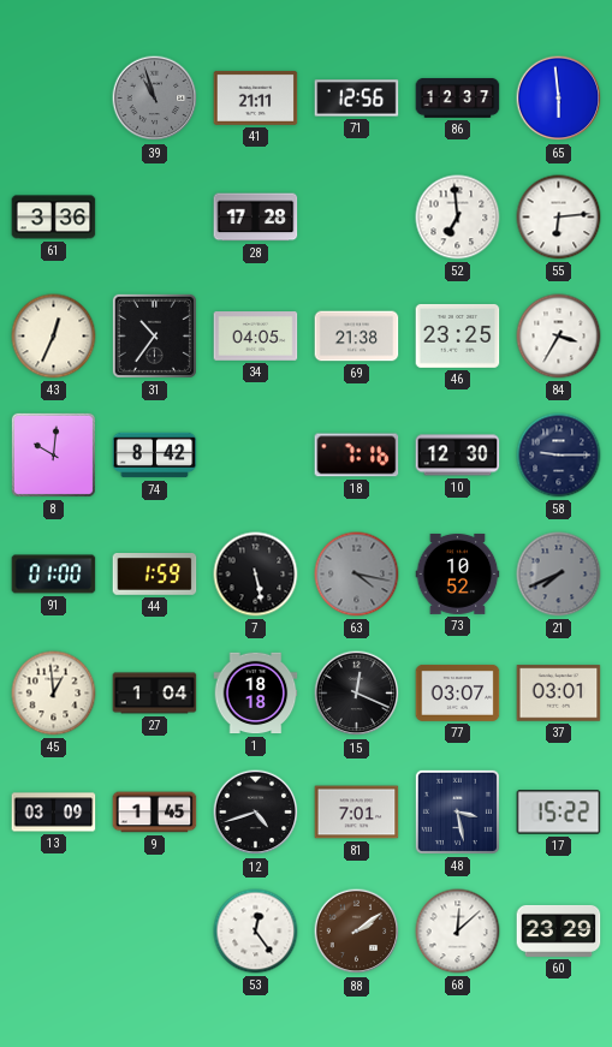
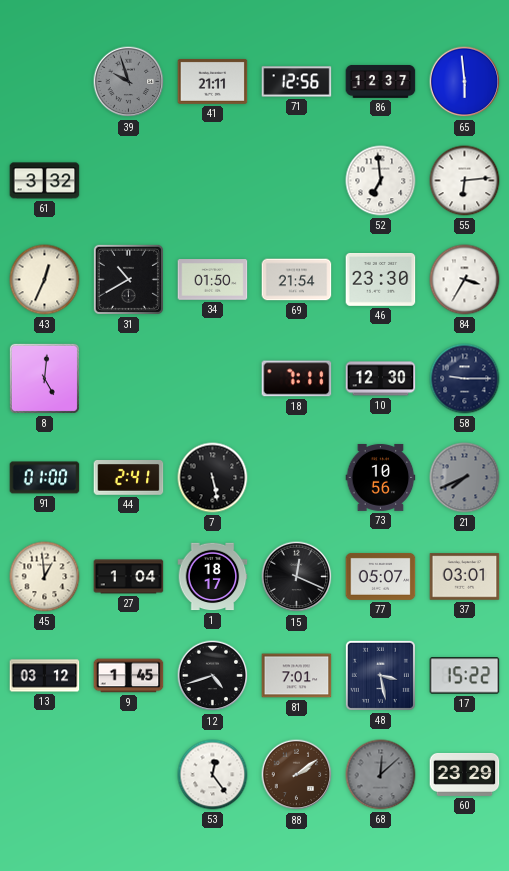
39: 10:57 -> 9:57
61: 3:36 -> 3:32
28: 17:28 -> none
31: 10:36 -> 10:40
34: 04:05 -> 01:50
69: 21:38 -> 21:54
46: 23:25 -> 23:30
8: 10:01 -> 5:01
74: 8:42 -> none
18: 7:16 -> 7:11
44: 1:59 -> 2:41
63: 4:17 -> none
73: 10:52 -> 10:56
1: 18:18 -> 18:17
77: 03:07 -> 05:07
13: 03:09 -> 03:12
68 dial: white -> grey
